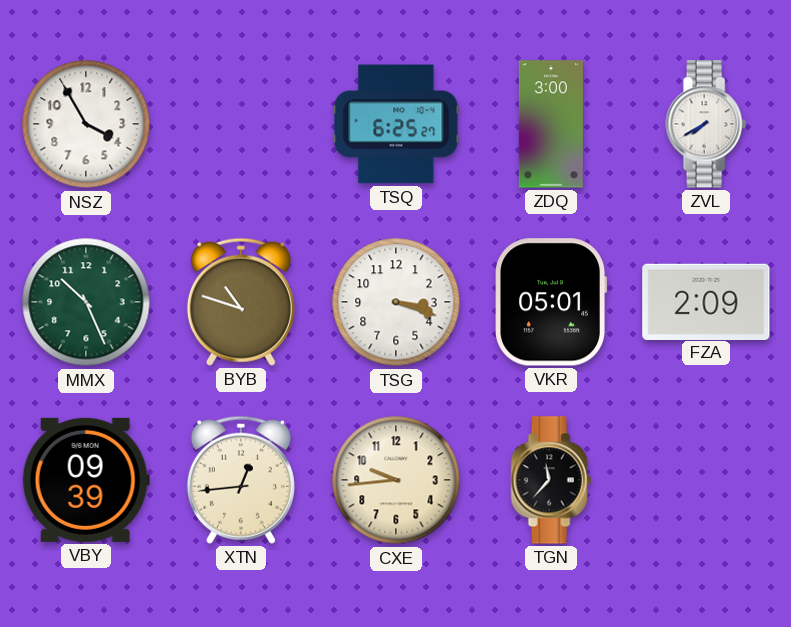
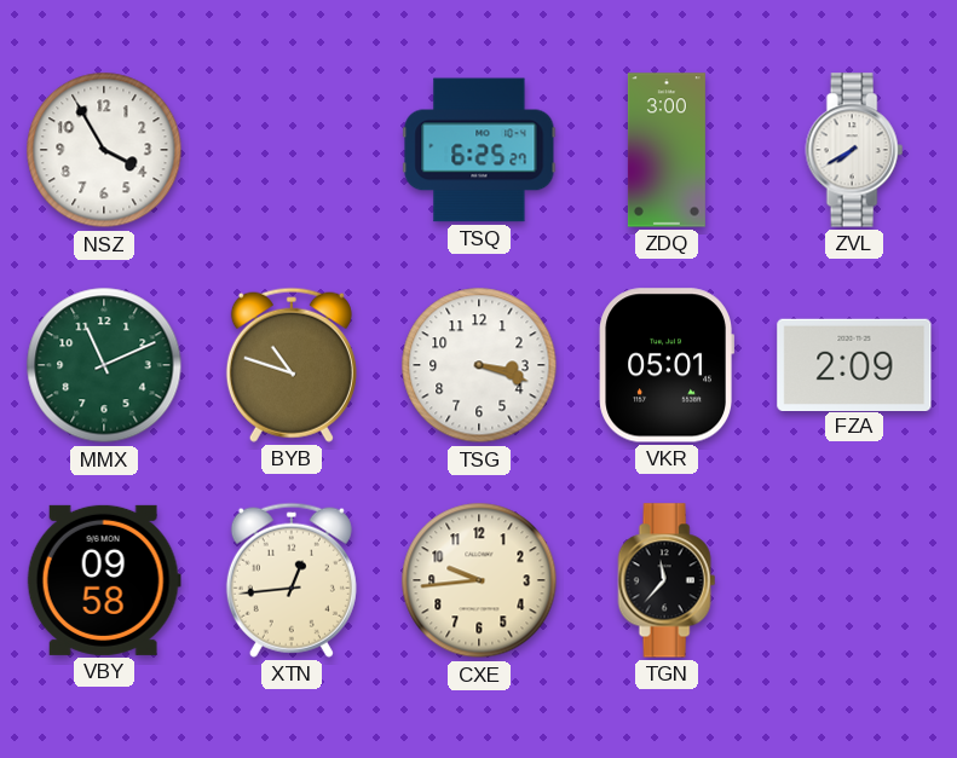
MMX: 10:26 -> 11:11
VBY: 09:39 -> 09:58
